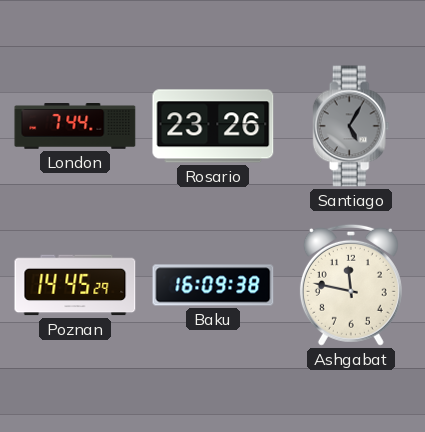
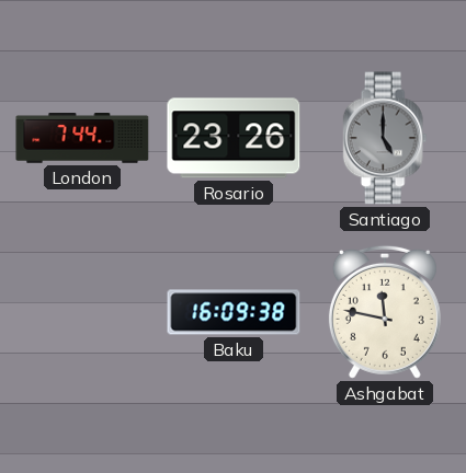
Santiago: 5:05 -> 5:00
Poznan: 14:45 -> none
